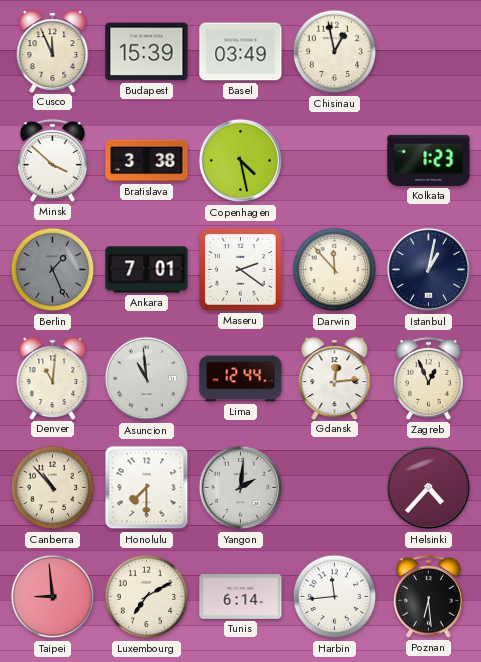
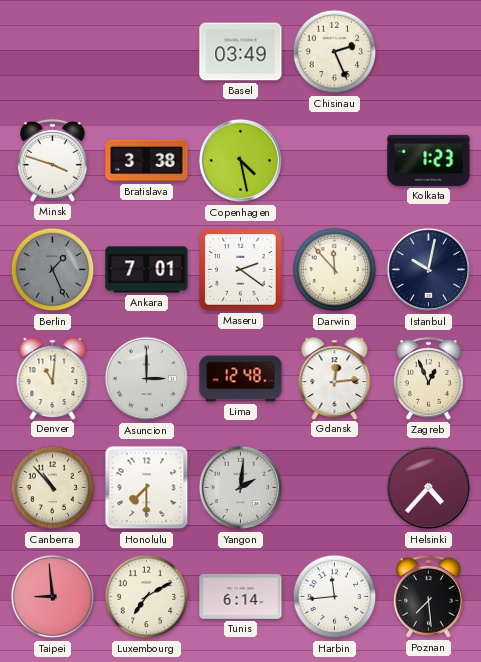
Cusco: 11:56 -> none
Budapest: 15:39 -> none
Chisinau: 12:58 -> 2:26
Minsk: 3:52 -> 3:48
Istanbul: 1:02 -> 10:02
Asuncion: 10:59 -> 3:00
Lima: 12:44 -> 12:48
Poznan: 6:29 -> 7:29
